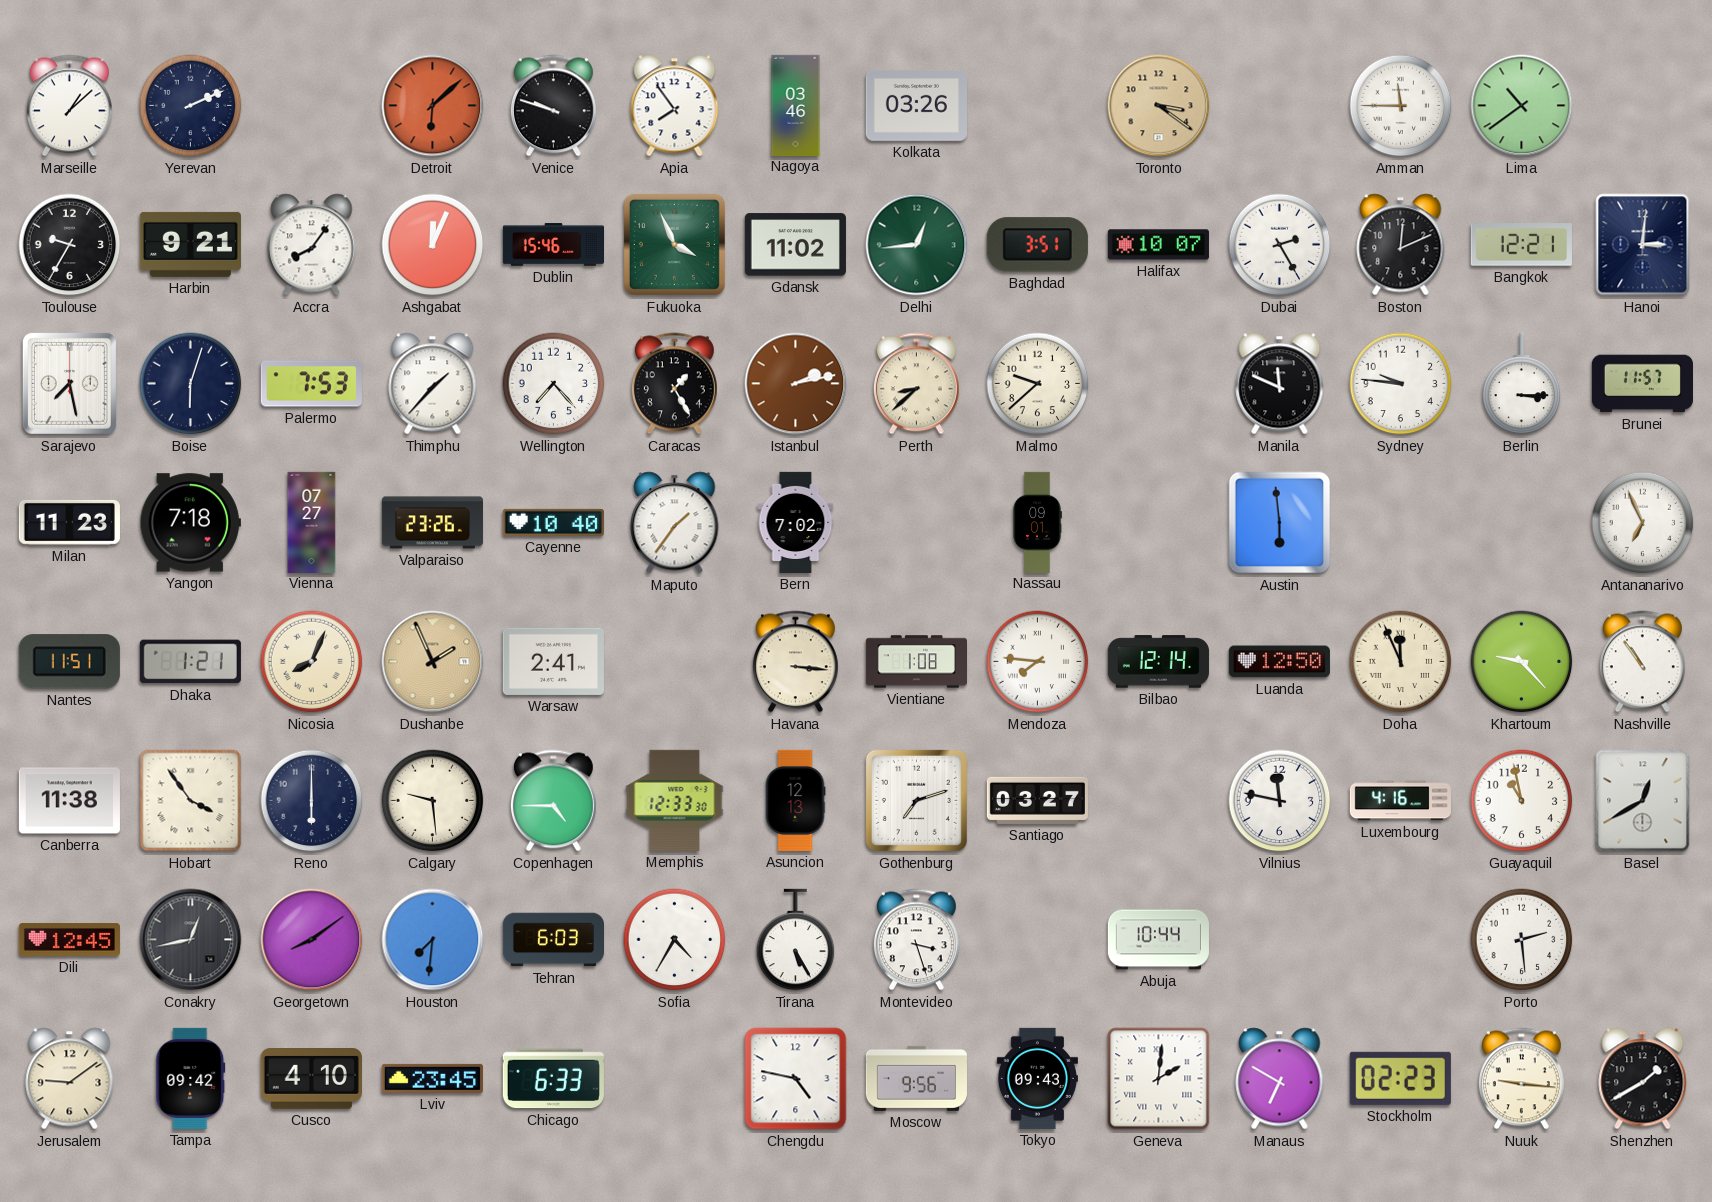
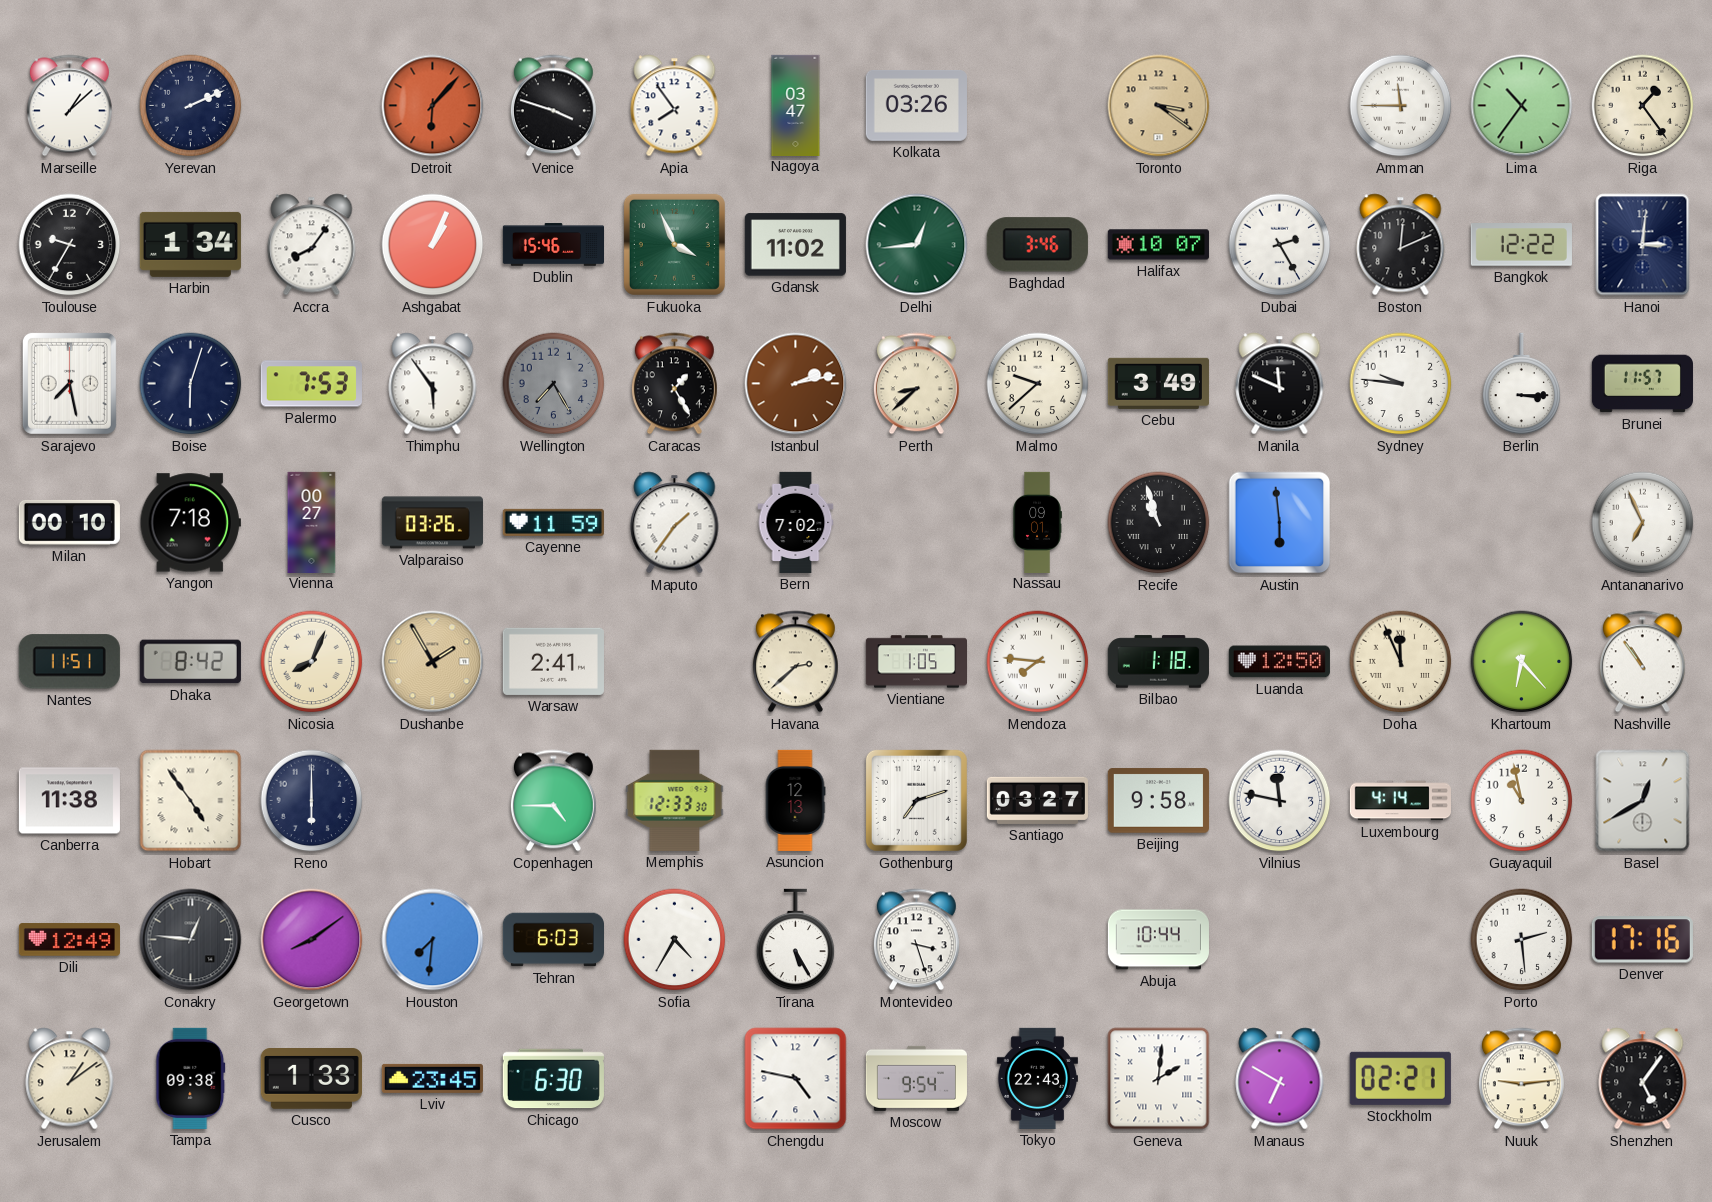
Detroit: 6:08 -> 6:07
Venice: 9:48 -> 3:48
Nagoya: 03:46 -> 03:47
Lima: 10:39 -> 10:36
Riga: none -> 1:24
Harbin: 9:21 -> 1:34
Ashgabat: 12:04 -> 1:04
Baghdad: 3:51 -> 3:46
Bangkok: 12:21 -> 12:22
Thimphu: 1:37 -> 5:54
Wellington: 7:23 -> 7:25
Wellington dial: white -> grey
Cebu: none -> 3:49
Milan: 11:23 -> 00:10
Vienna: 07:27 -> 00:27
Valparaiso: 23:26 -> 03:26
Cayenne: 10:40 -> 11:59
Recife: none -> 10:57
Dhaka: 1:21 -> 8:42
Dushanbe: 1:56 -> 1:55
Havana: 3:16 -> 2:38
Vientiane: 1:08 -> 1:05
Bilbao: 12:14 -> 1:18
Khartoum: 9:23 -> 6:23
Hobart: 3:54 -> 4:54
Calgary: 9:29 -> none
Beijing: none -> 9:58
Luxembourg: 4:16 -> 4:14
Dili: 12:45 -> 12:49
Conakry: 12:43 -> 12:46
Denver: none -> 17:16
Jerusalem: 9:09 -> 1:09
Tampa: 09:42 -> 09:38
Cusco: 4:10 -> 1:33
Chicago: 6:33 -> 6:30
Moscow: 9:56 -> 9:54
Tokyo: 09:43 -> 22:43
Stockholm: 02:23 -> 02:21
Nuuk: 9:16 -> 9:14
Shenzhen: 1:40 -> 5:06
